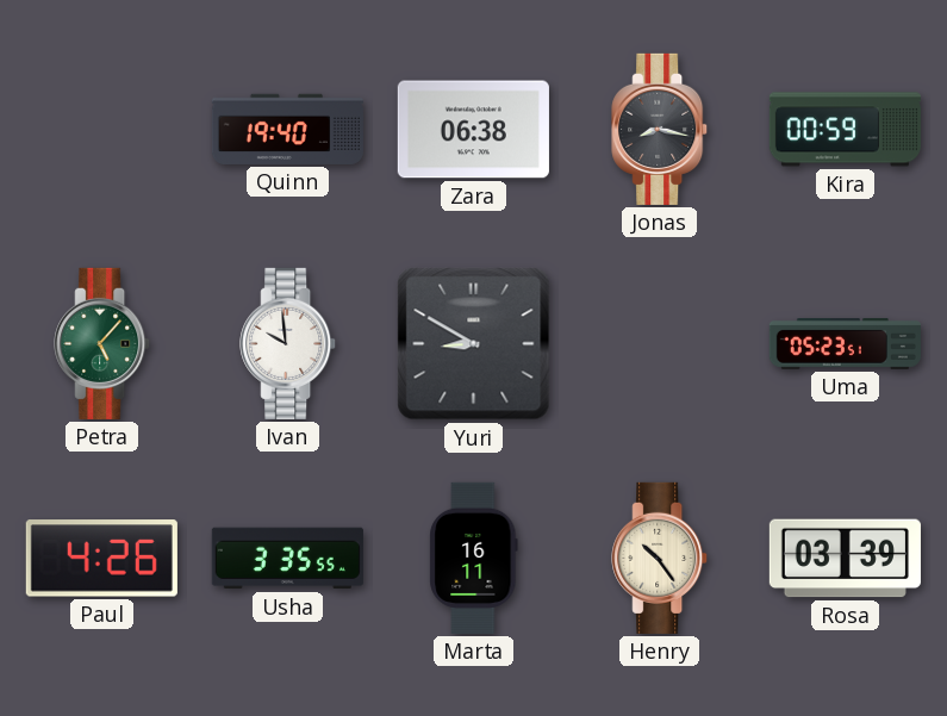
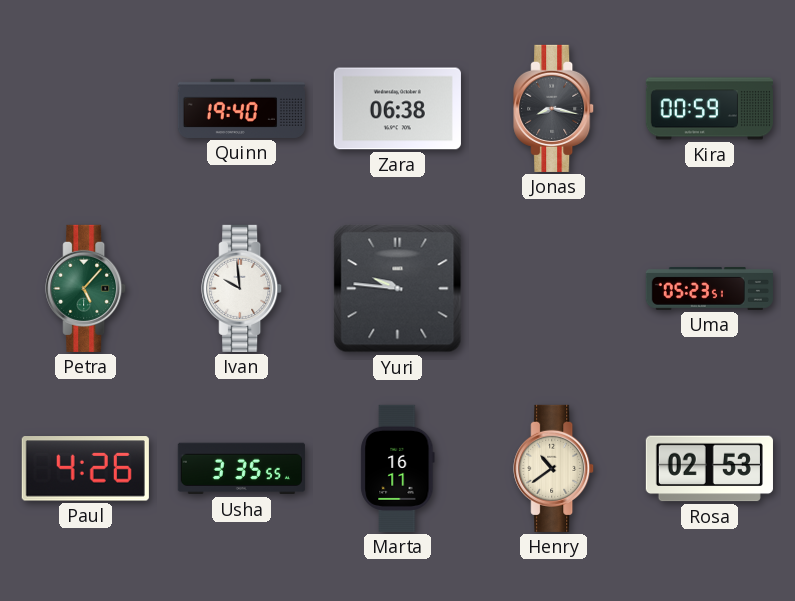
Yuri: 8:50 -> 9:46
Henry: 10:24 -> 10:39
Rosa: 03:39 -> 02:53
